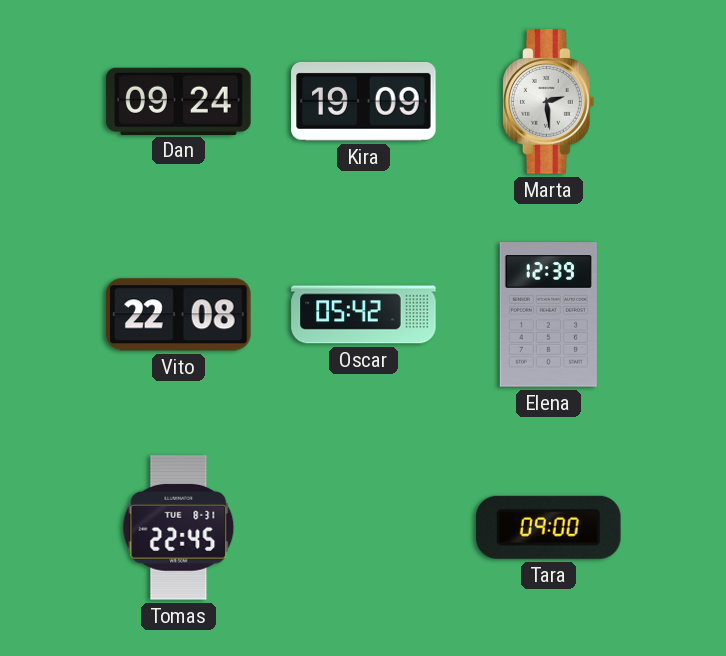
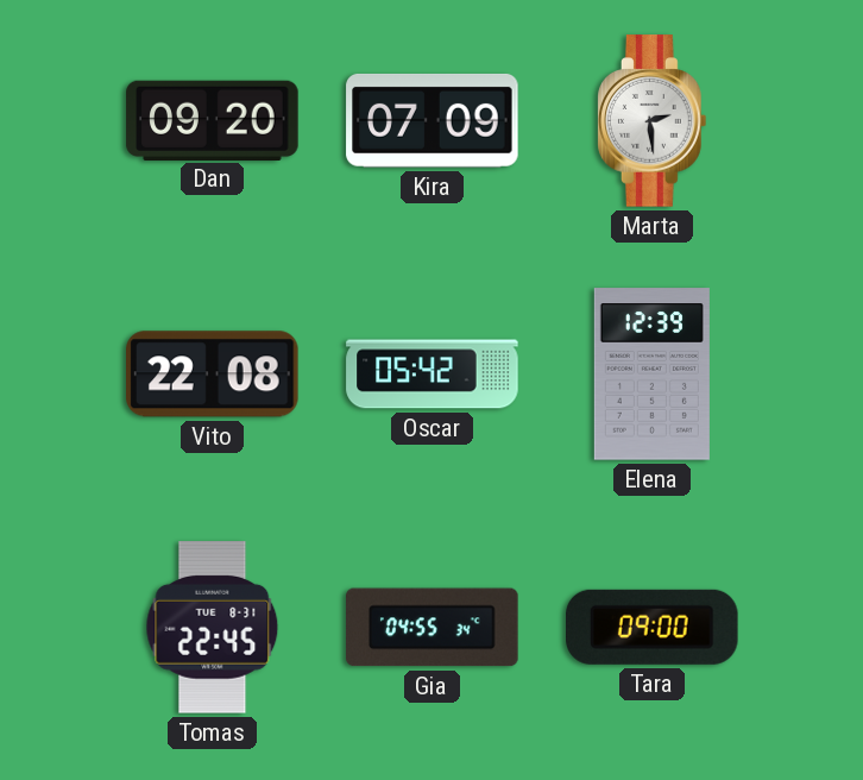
Dan: 09:24 -> 09:20
Kira: 19:09 -> 07:09
Gia: none -> 04:55
